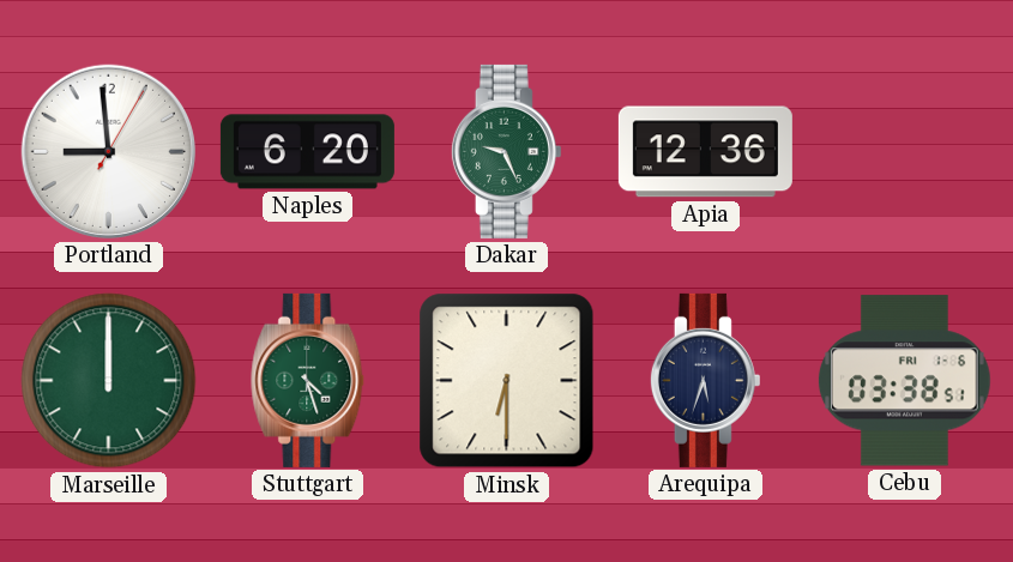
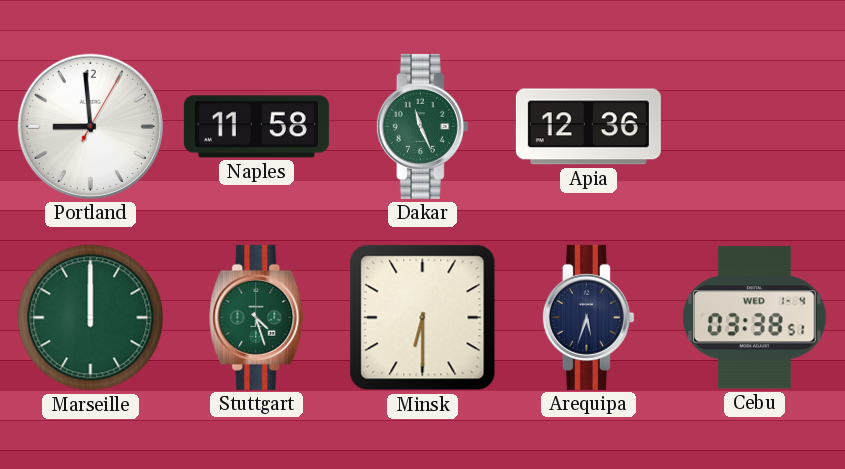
Naples: 6:20 -> 11:58
Dakar: 9:26 -> 11:26
Cebu date: FRI 1-6 -> WED 1-4
